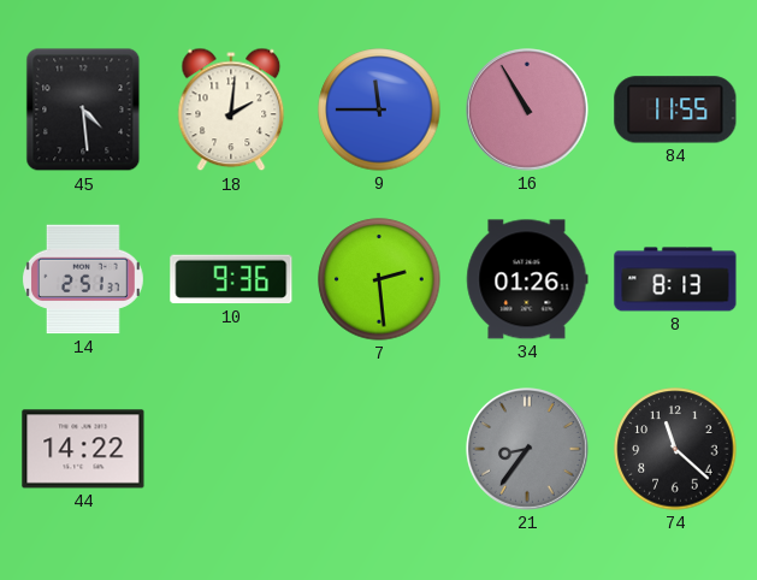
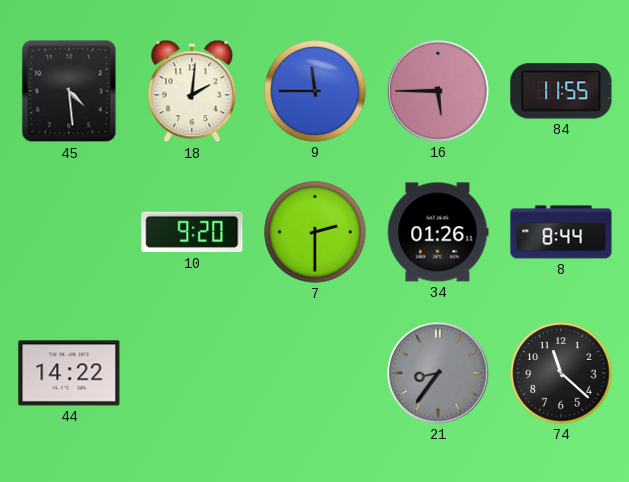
16: 10:55 -> 5:45
14: 2:51 -> none
10: 9:36 -> 9:20
7: 2:29 -> 2:30
8: 8:13 -> 8:44
